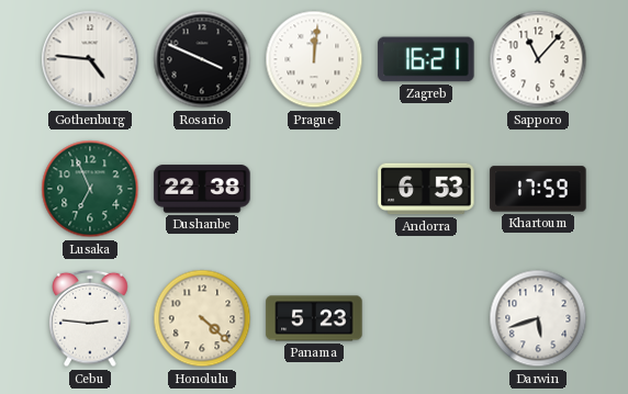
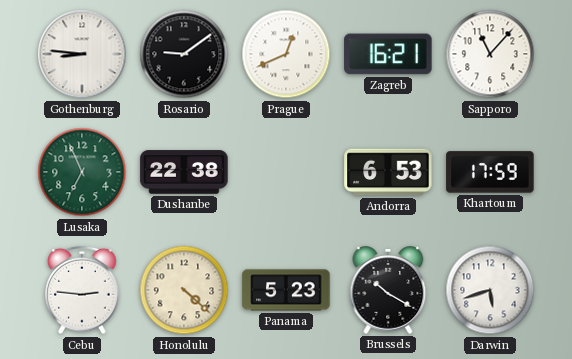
Gothenburg: 4:46 -> 8:46
Rosario: 3:49 -> 9:09
Prague: 12:01 -> 12:41
Brussels: none -> 10:20
